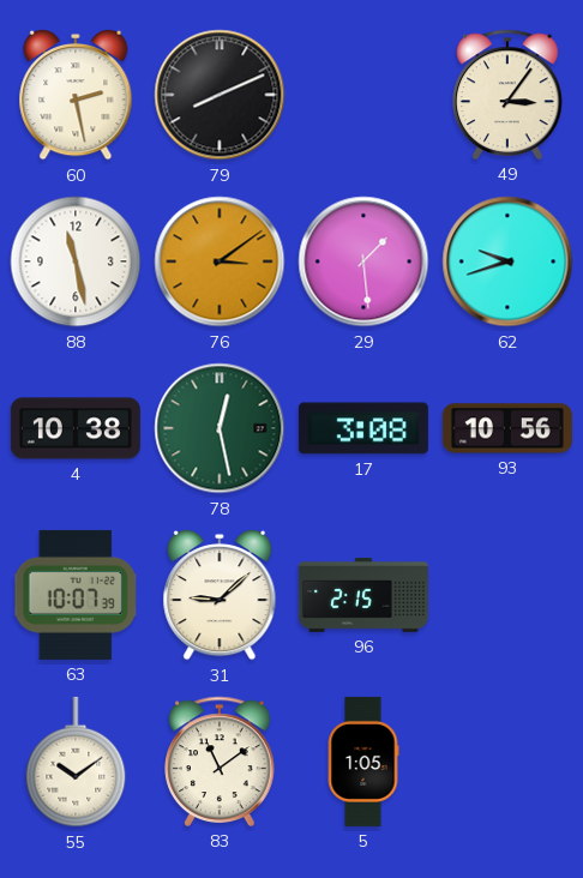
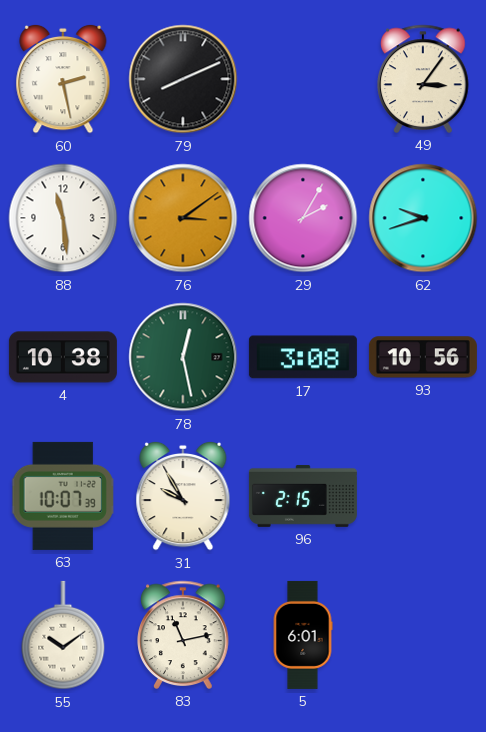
88: 11:28 -> 11:29
29: 1:29 -> 2:05
31: 9:08 -> 9:55
83: 11:09 -> 11:13
5: 1:05 -> 6:01
